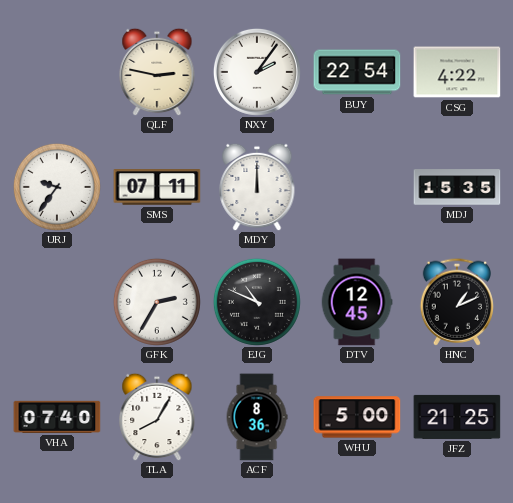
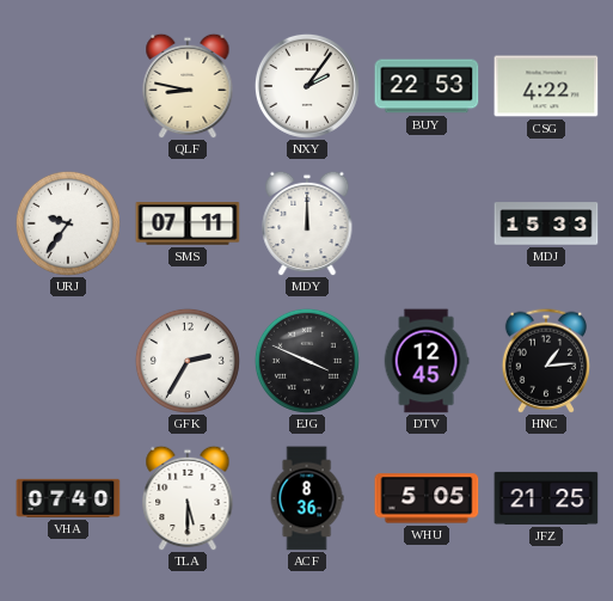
QLF: 2:47 -> 8:47
BUY: 22:54 -> 22:53
MDJ: 15:35 -> 15:33
EJG: 10:49 -> 3:49
HNC: 1:11 -> 1:14
TLA: 8:05 -> 5:30
WHU: 5:00 -> 5:05
